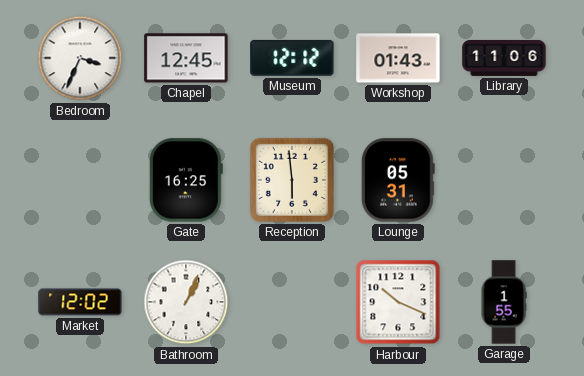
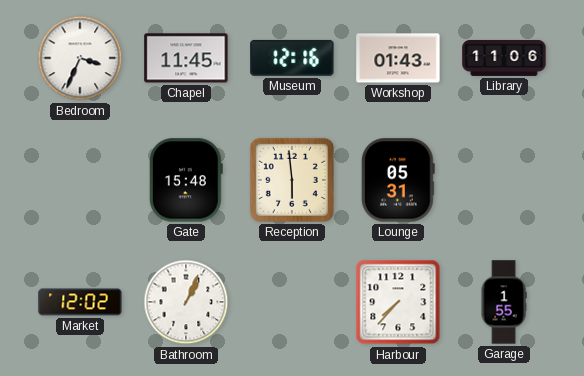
Chapel: 12:45 -> 11:45
Museum: 12:12 -> 12:16
Gate: 16:25 -> 15:48
Harbour: 10:19 -> 7:37
